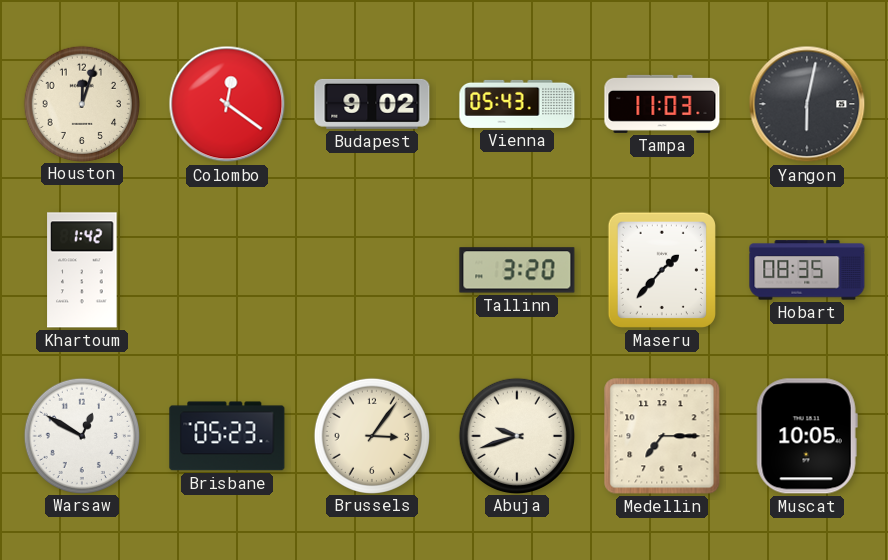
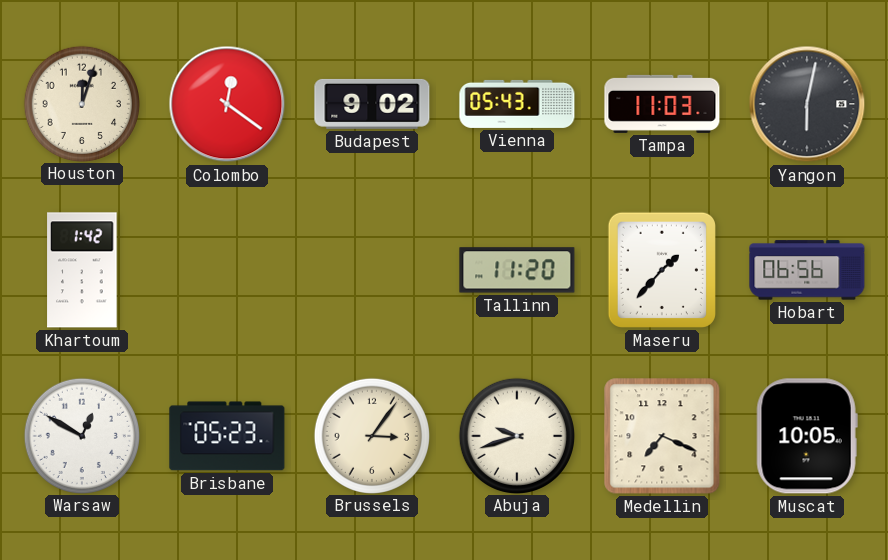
Tallinn: 3:20 -> 11:20
Hobart: 08:35 -> 06:56
Medellin: 7:15 -> 7:19
